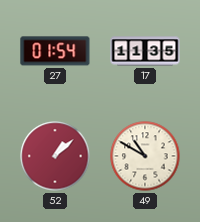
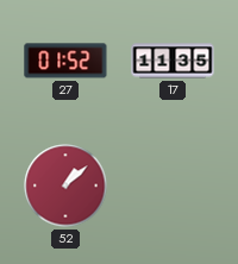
27: 01:54 -> 01:52
49: 10:50 -> none
